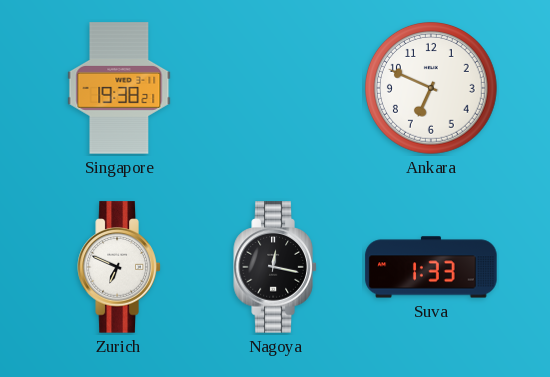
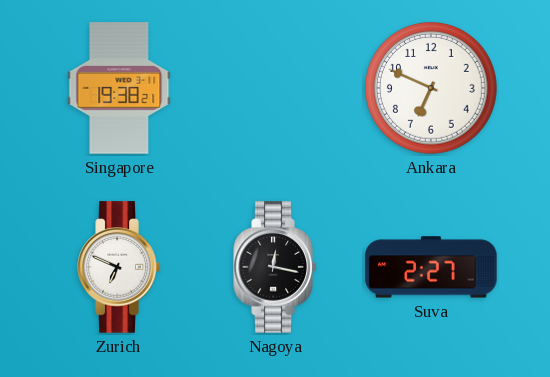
Suva: 1:33 -> 2:27
